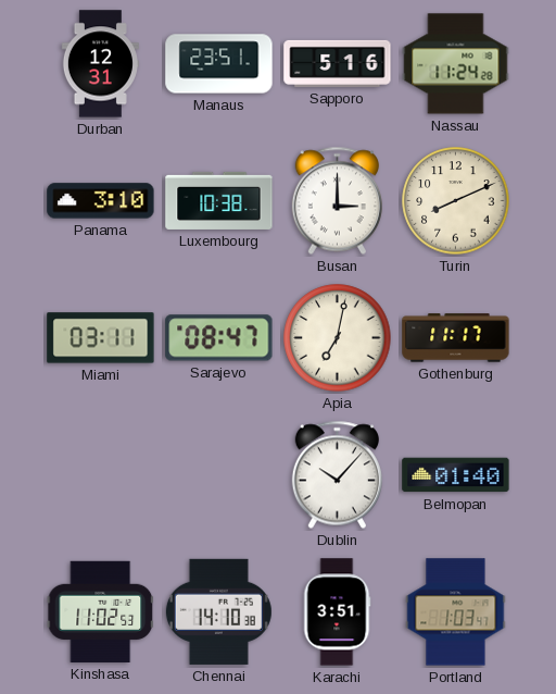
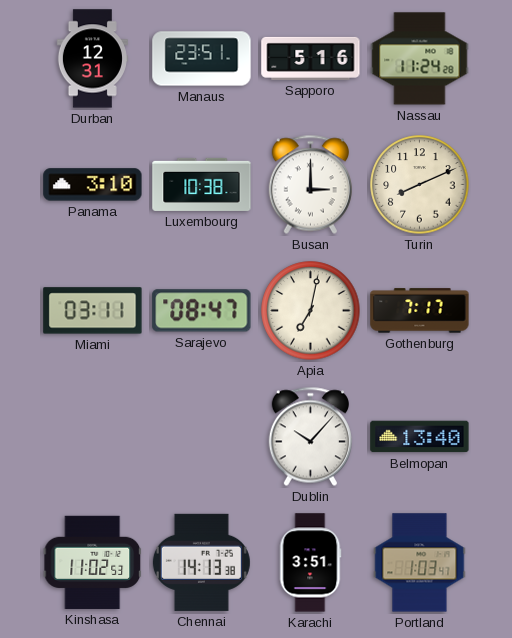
Gothenburg: 11:17 -> 7:17
Belmopan: 01:40 -> 13:40
Chennai: 14:10 -> 14:13
